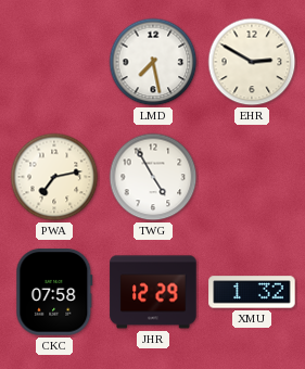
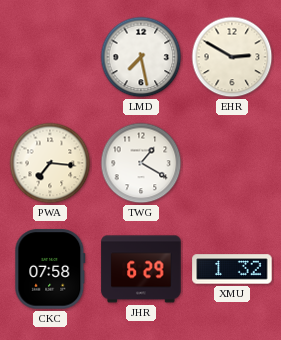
PWA: 7:13 -> 7:16
TWG: 4:55 -> 1:20
JHR: 12:29 -> 6:29
